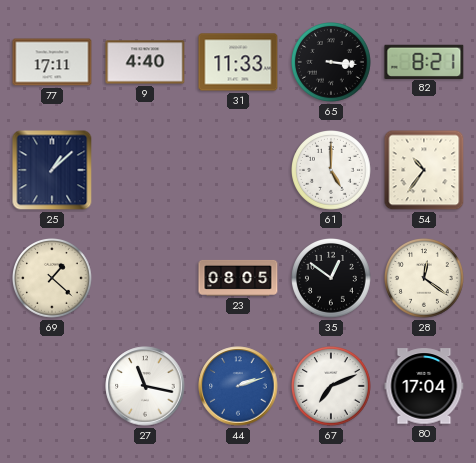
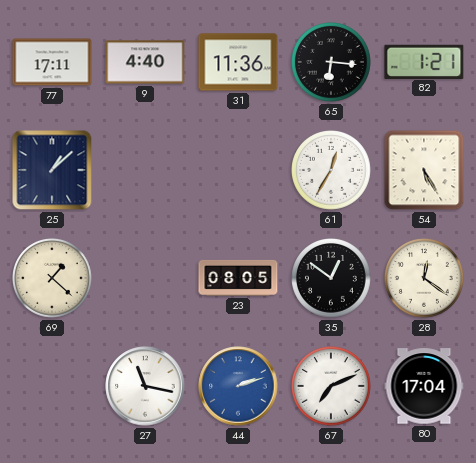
31: 11:33 -> 11:36
65: 3:16 -> 6:16
82: 8:21 -> 1:21
61: 5:00 -> 12:35
54: 10:36 -> 5:25
